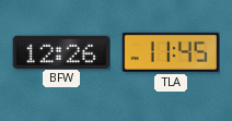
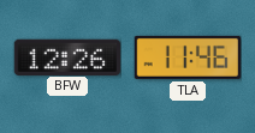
TLA: 11:45 -> 11:46
